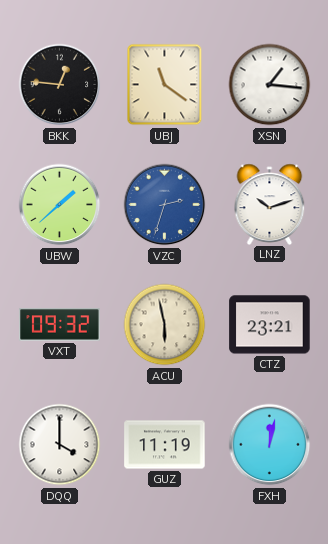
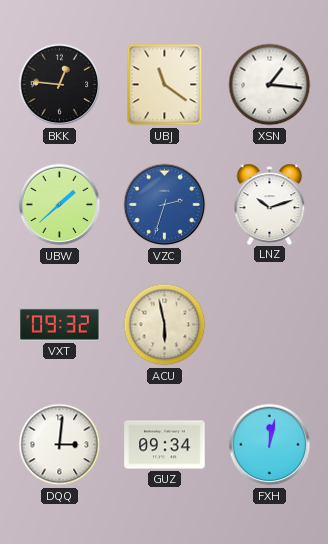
CTZ: 23:21 -> none
DQQ: 4:00 -> 3:01
GUZ: 11:19 -> 09:34
